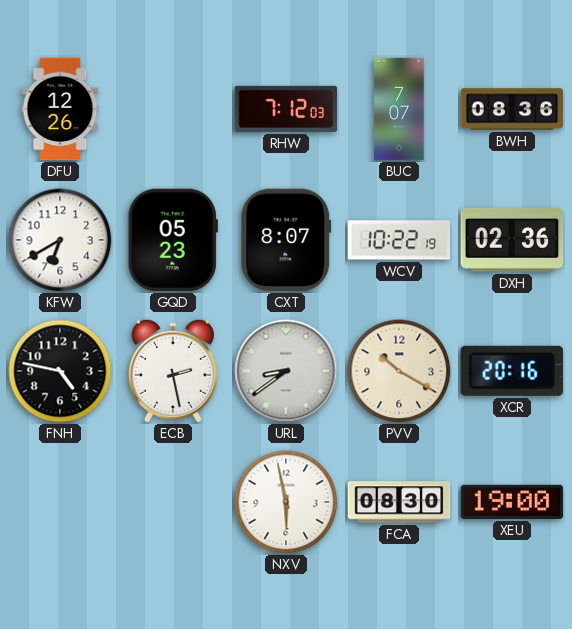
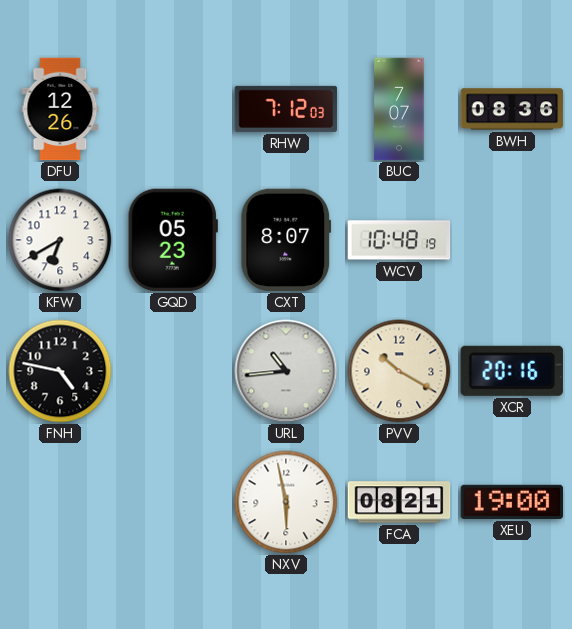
WCV: 10:22 -> 10:48
DXH: 02:36 -> none
ECB: 2:28 -> none
URL: 8:39 -> 10:44
FCA: 08:30 -> 08:21
